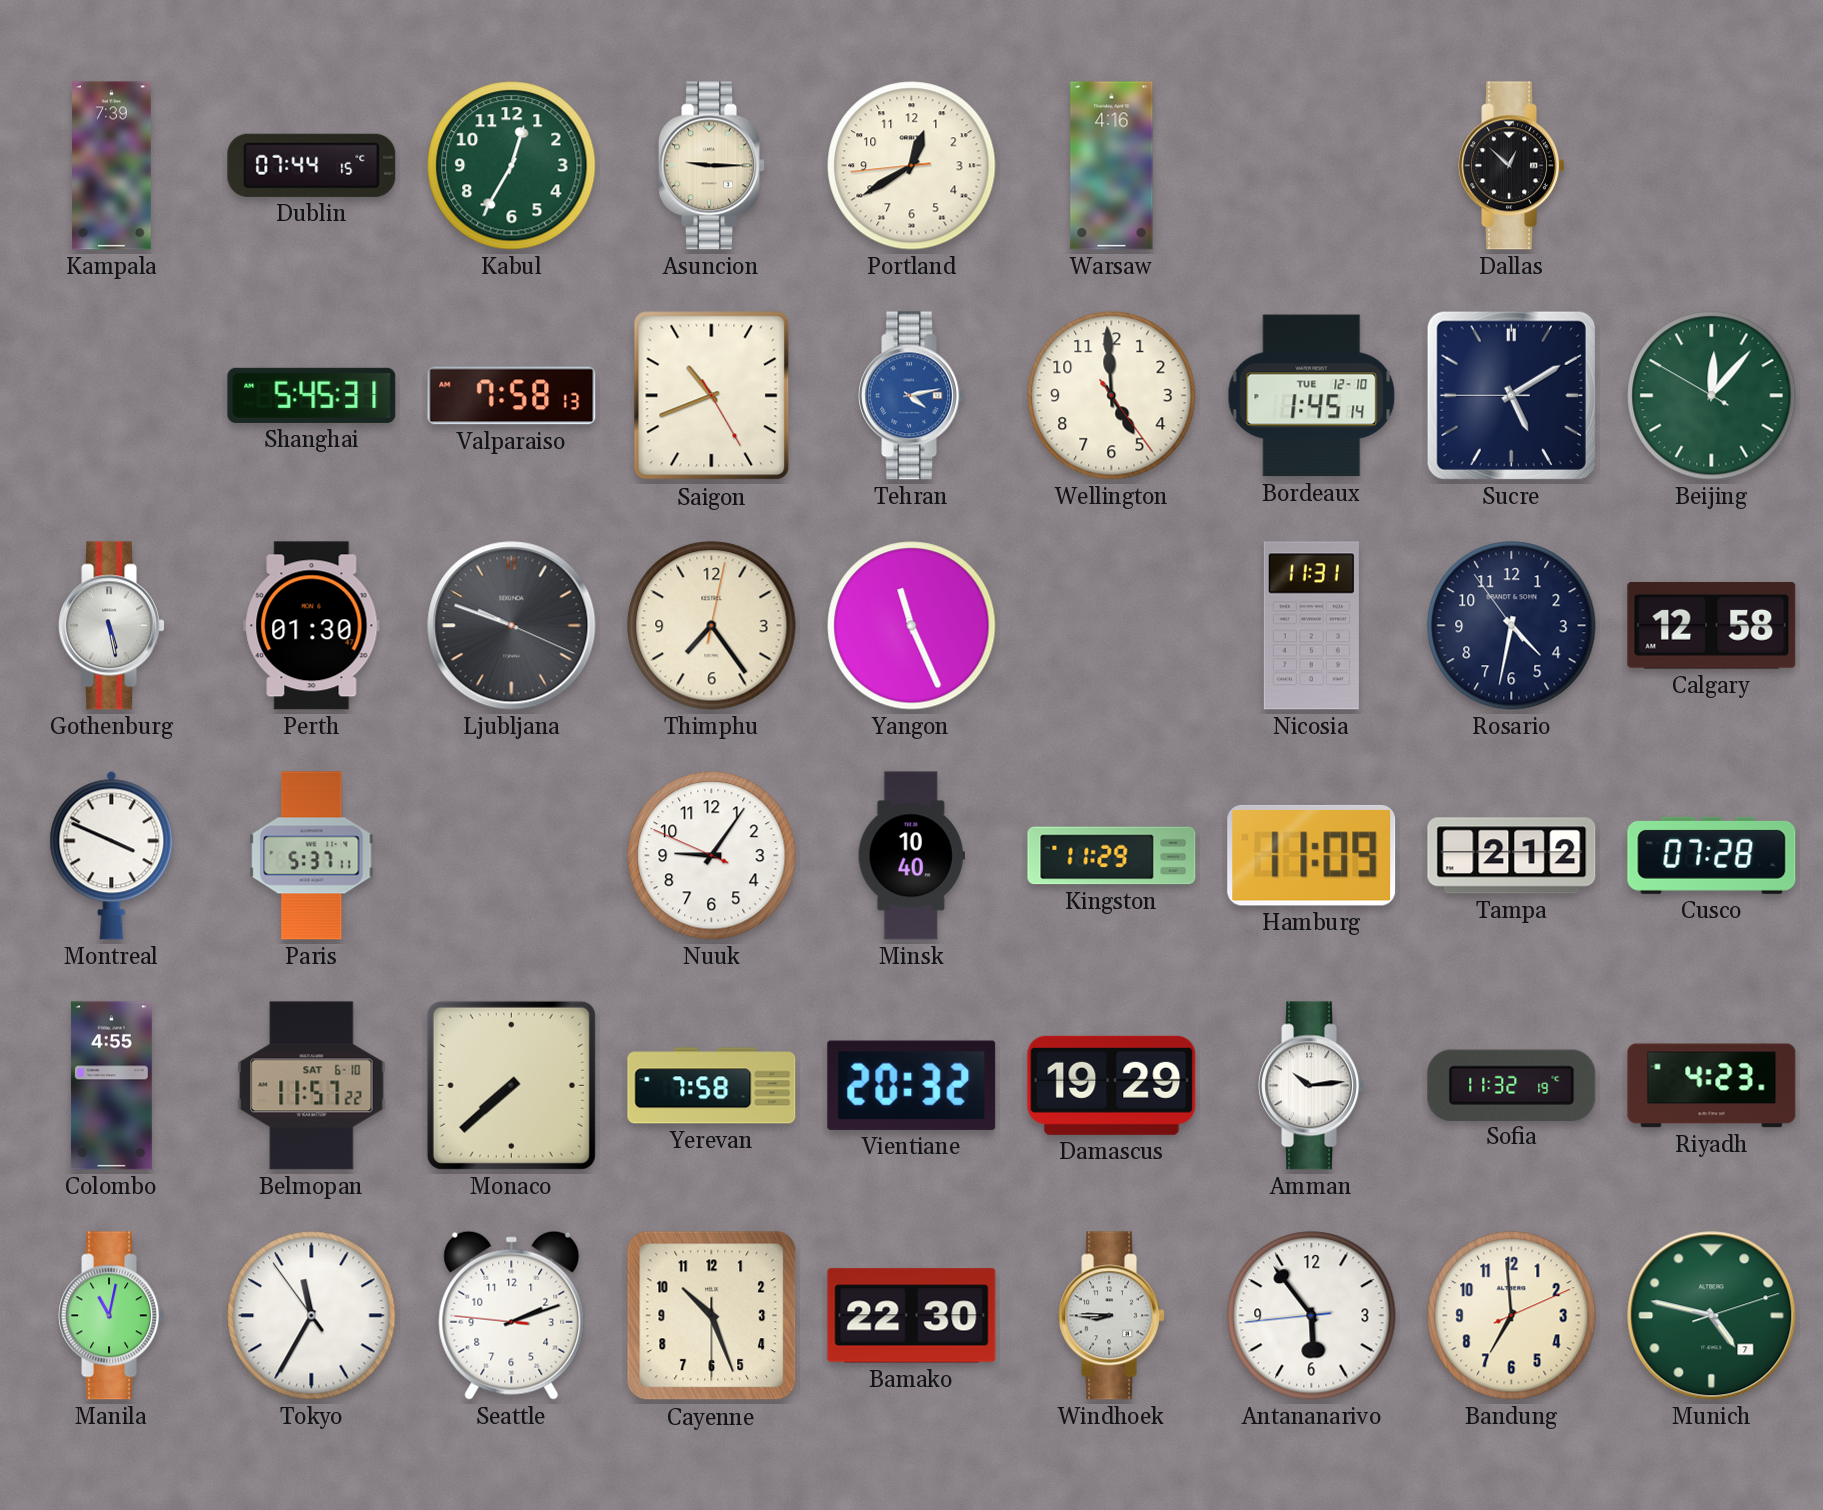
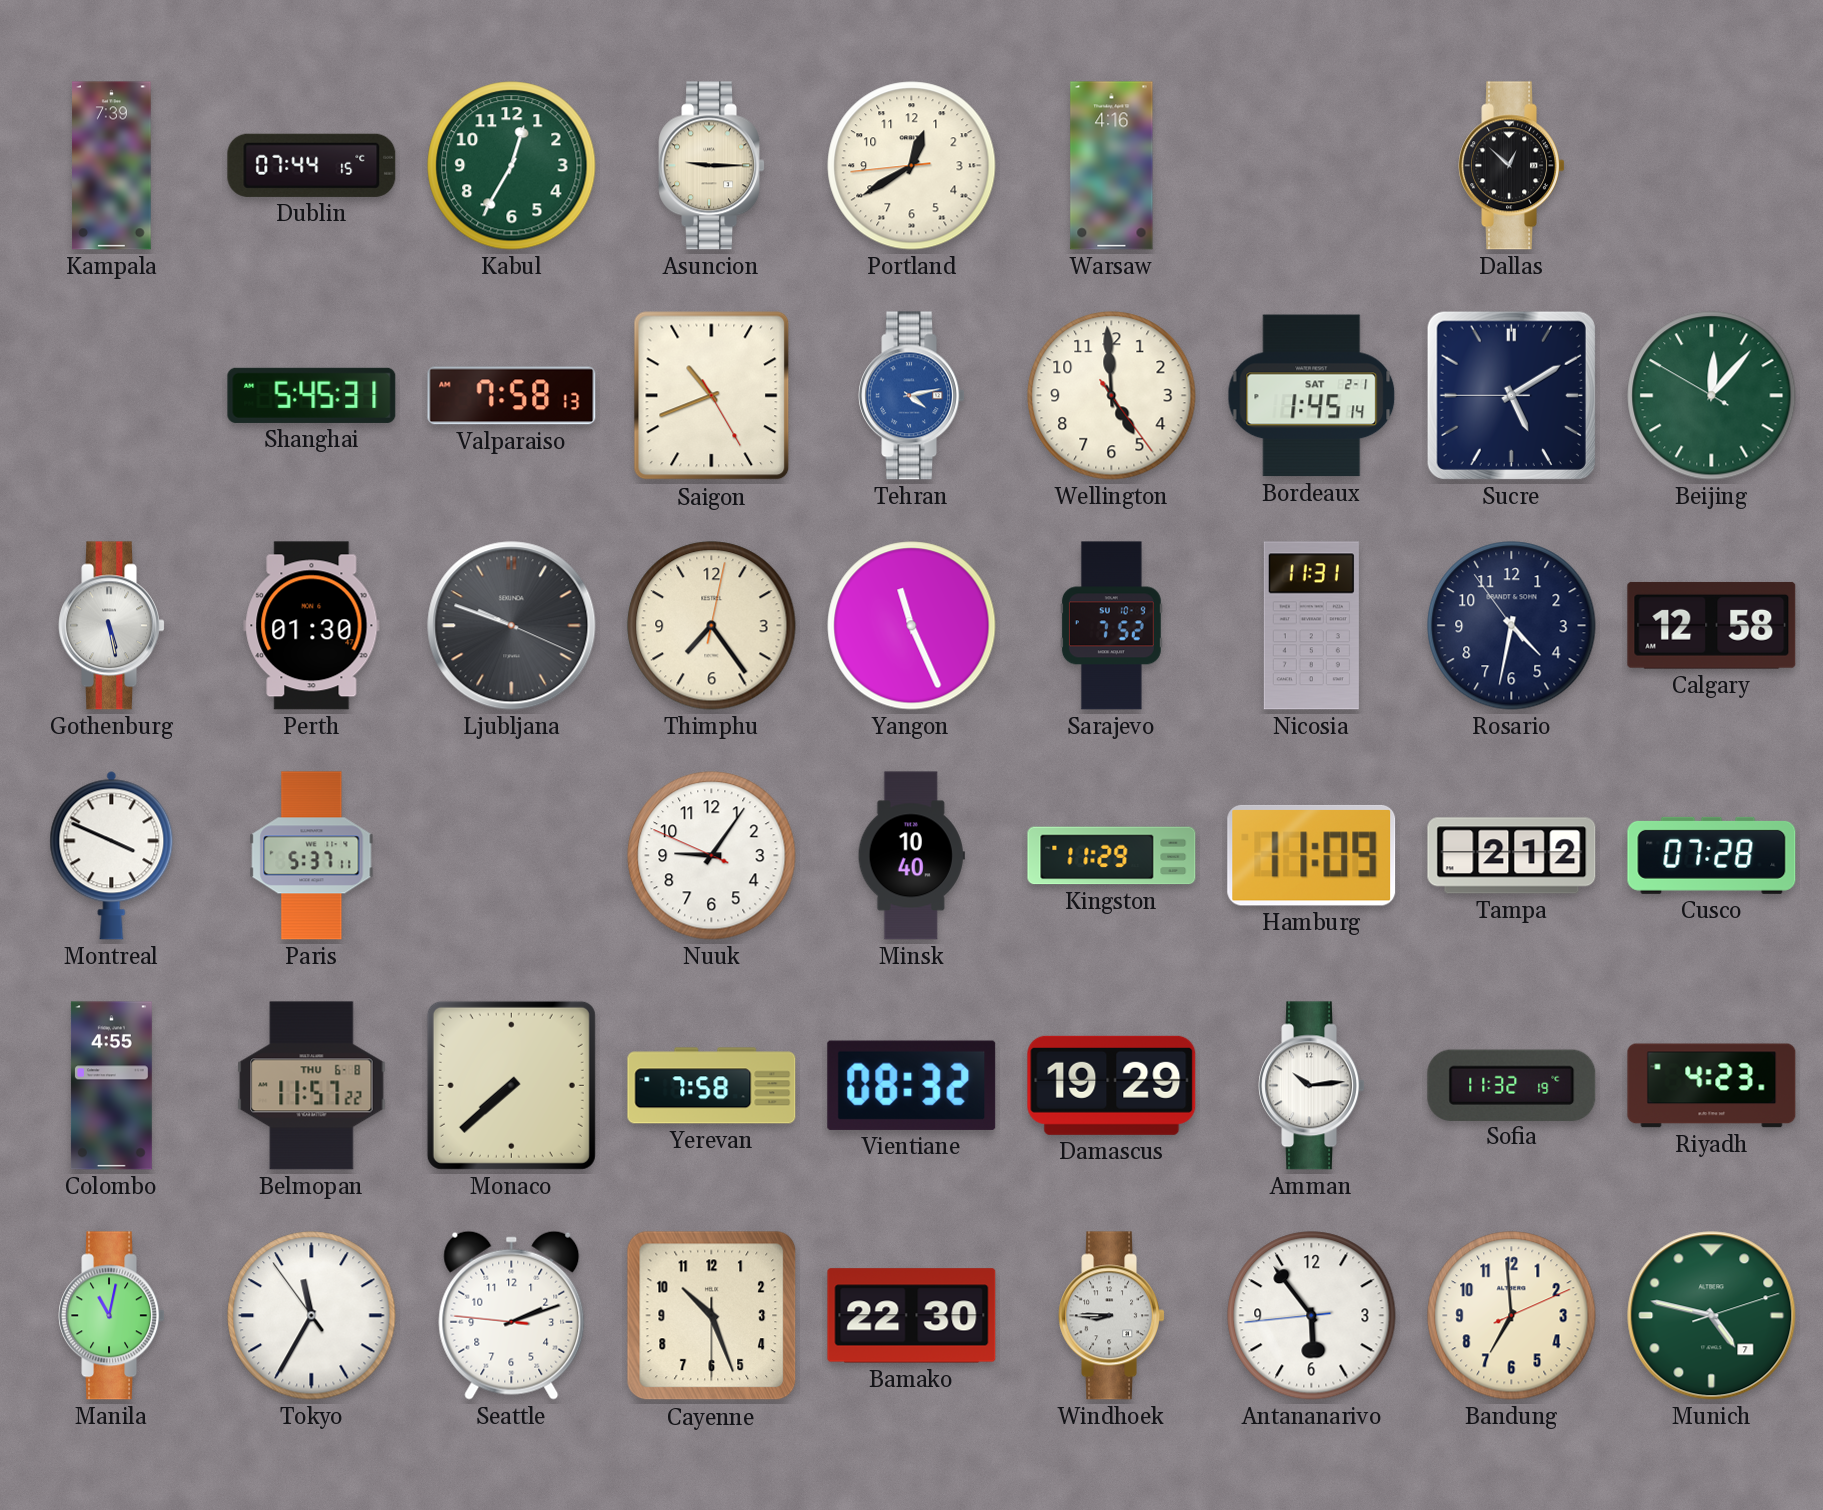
Bordeaux date: TUE 12-10 -> SAT 2-1
Sarajevo: none -> 7:52
Belmopan date: SAT 6-10 -> THU 6-8
Vientiane: 20:32 -> 08:32
